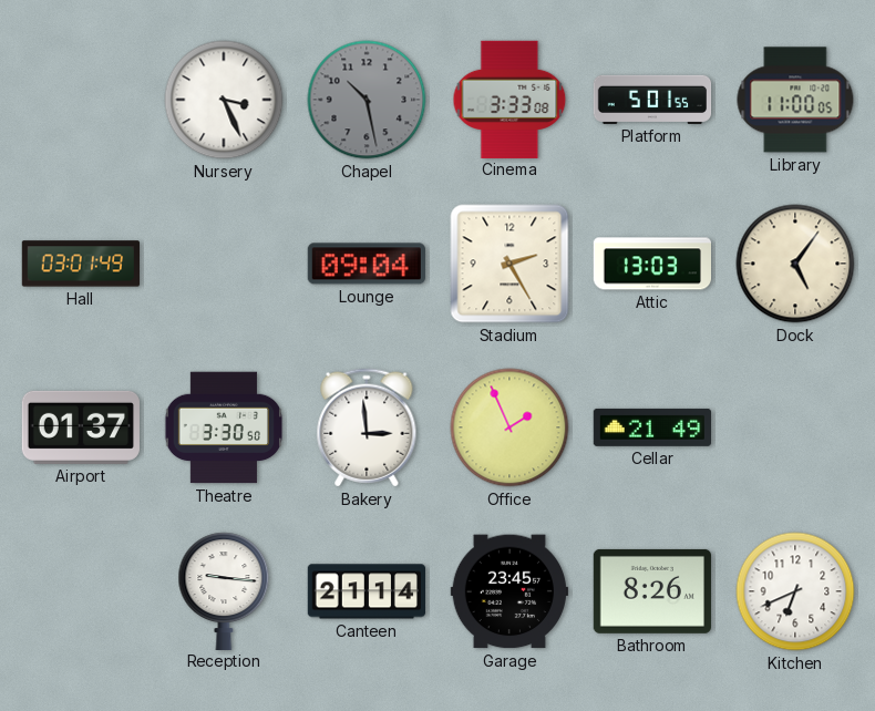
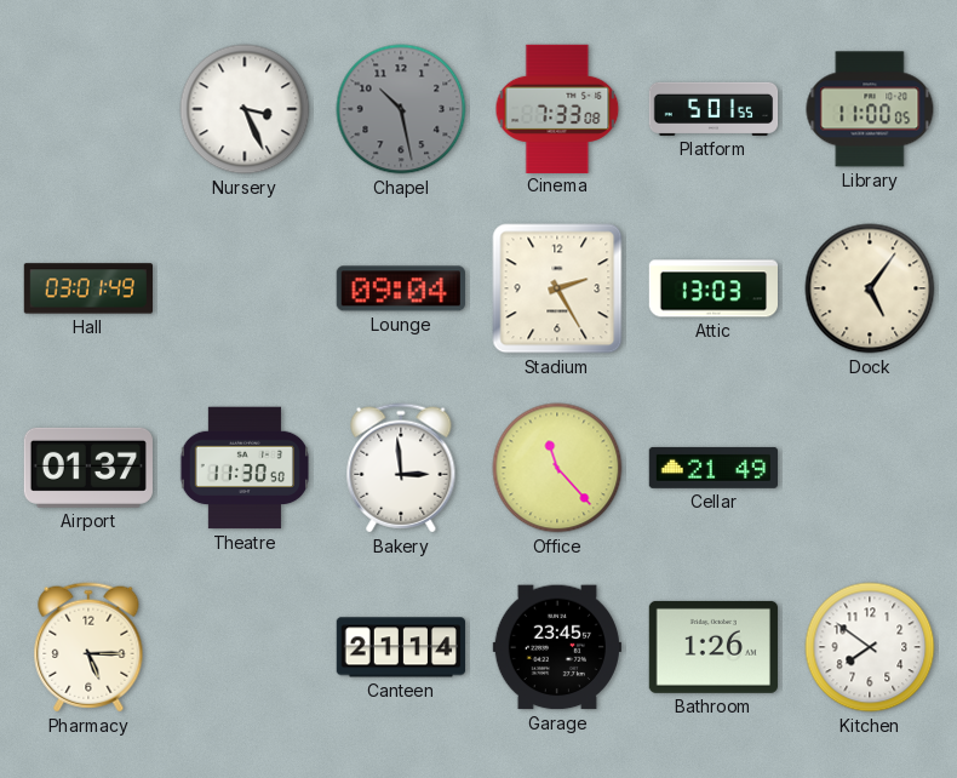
Cinema: 3:33 -> 7:33
Theatre: 3:30 -> 11:30
Office: 1:56 -> 11:23
Pharmacy: none -> 5:15
Reception: 9:16 -> none
Bathroom: 8:26 -> 1:26
Kitchen: 6:41 -> 7:51
